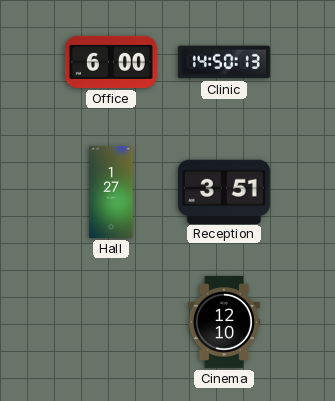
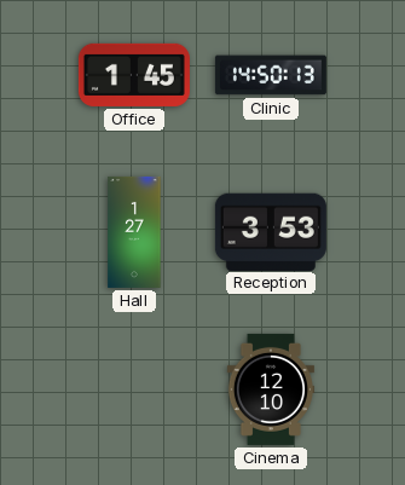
Office: 6:00 -> 1:45
Reception: 3:51 -> 3:53
